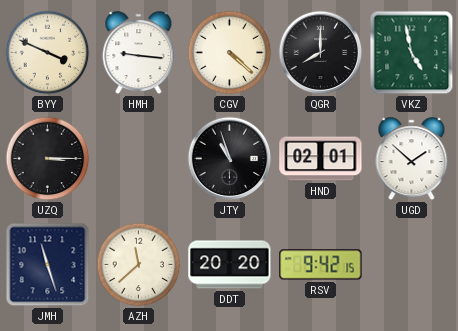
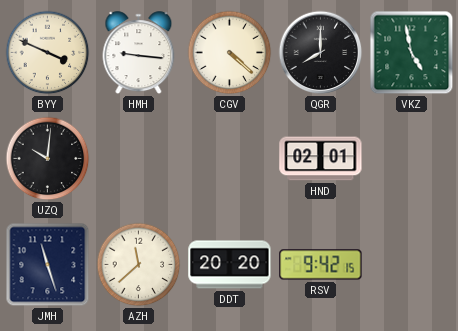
UZQ: 3:15 -> 10:01
JTY: 10:57 -> none
UGD: 1:52 -> none
